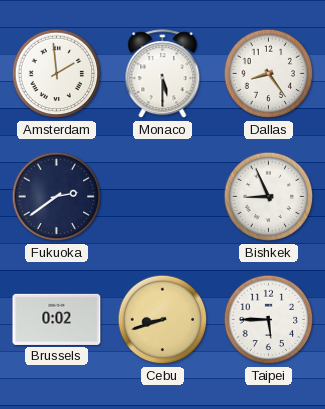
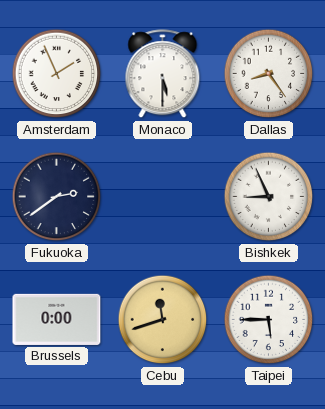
Amsterdam: 1:59 -> 1:56
Brussels: 0:02 -> 0:00
Cebu: 8:42 -> 11:42
